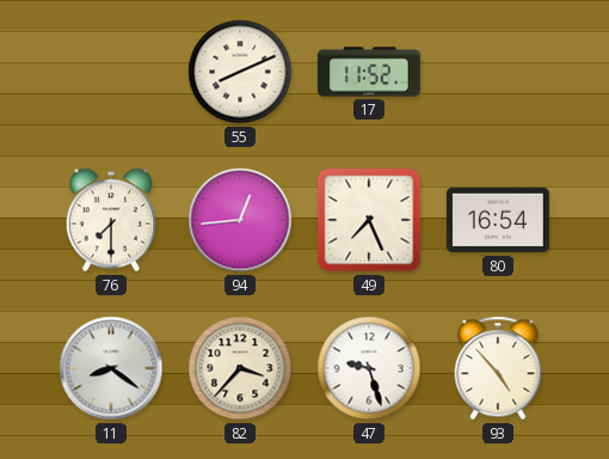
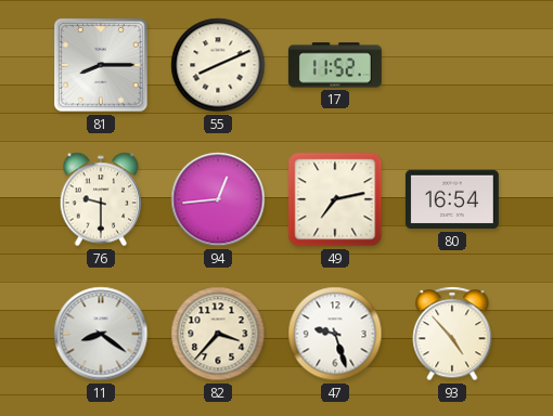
81: none -> 8:15
76: 7:30 -> 9:30
49: 7:26 -> 7:13
